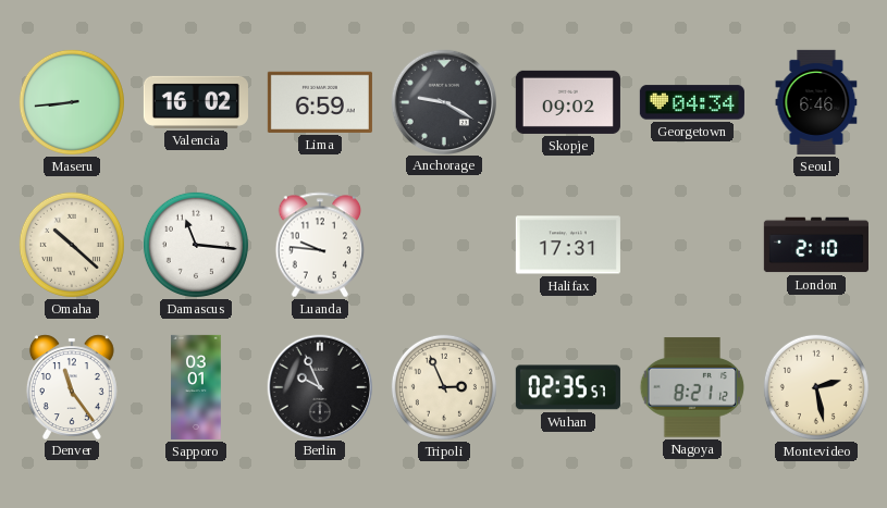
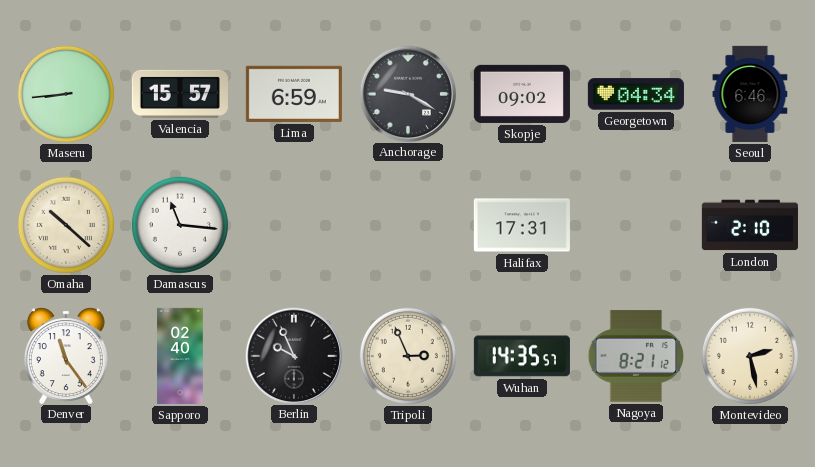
Valencia: 16:02 -> 15:57
Luanda: 9:46 -> none
Sapporo: 03:01 -> 02:40
Wuhan: 02:35 -> 14:35
